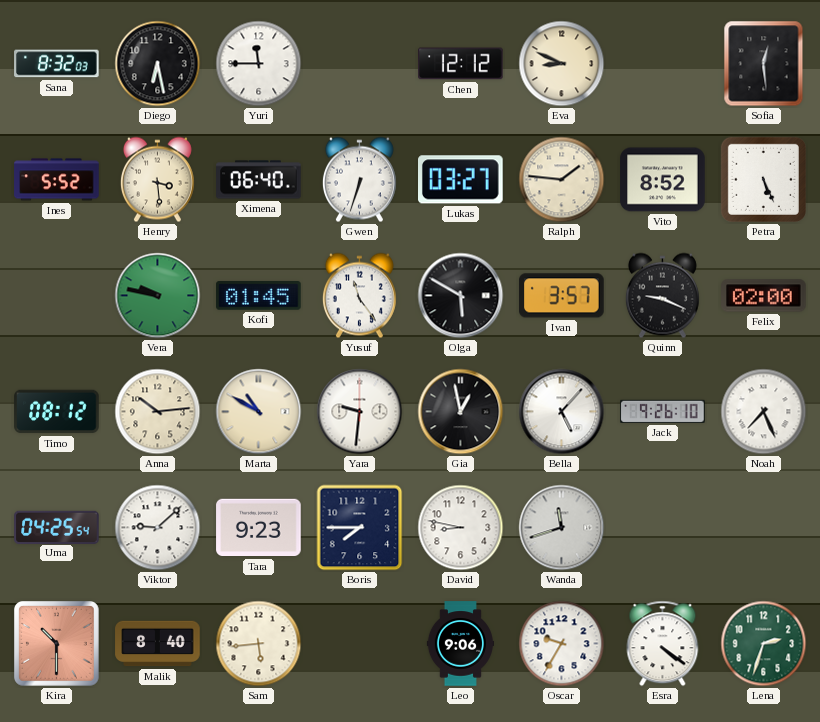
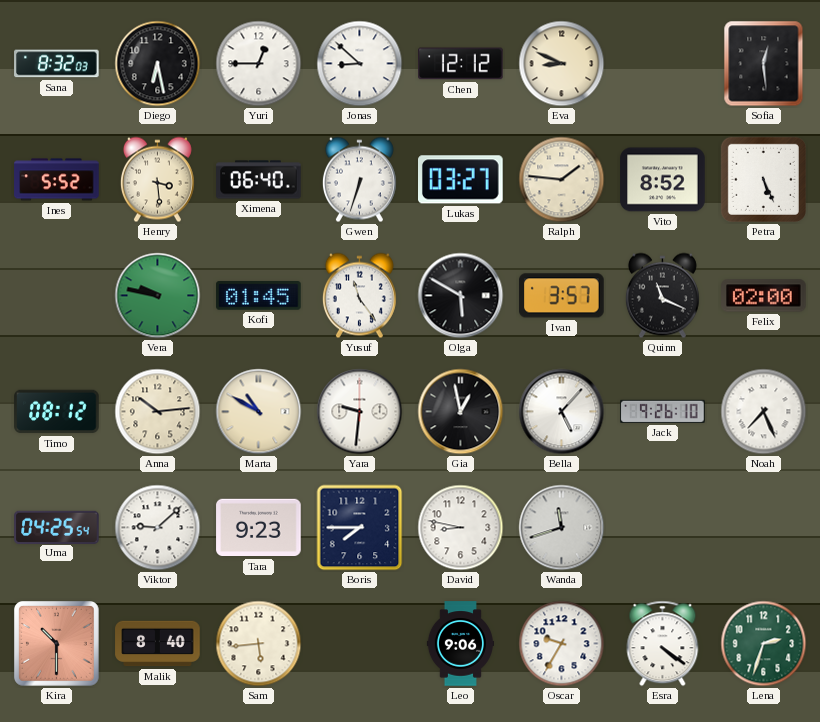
Yuri: 11:45 -> 12:45
Jonas: none -> 8:52
Quinn: 9:19 -> 11:19
